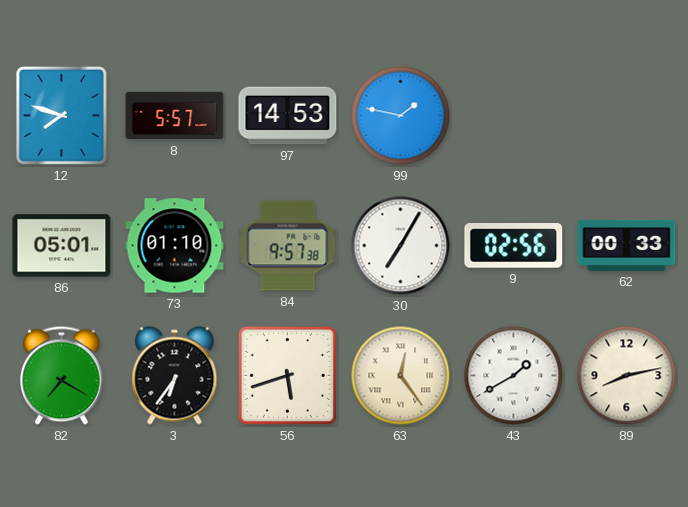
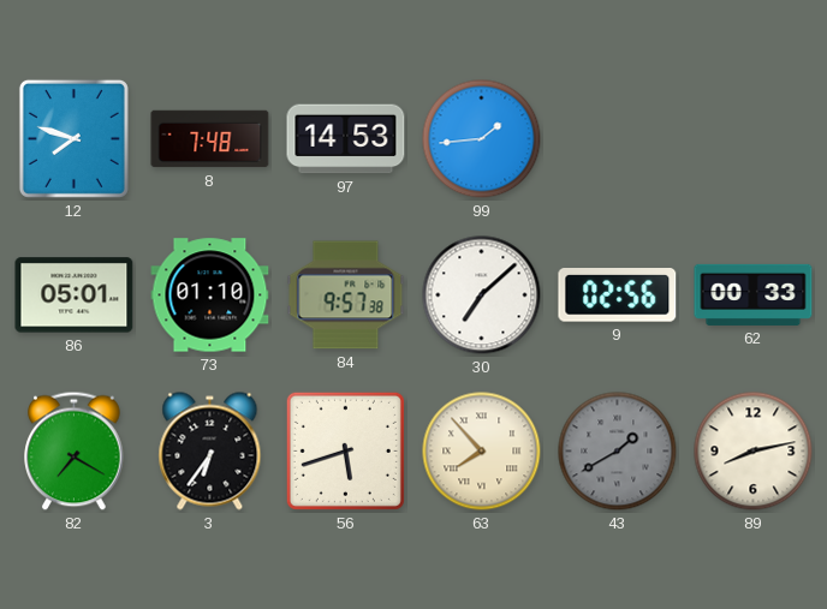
8: 5:57 -> 7:48
99: 1:47 -> 1:44
30: 7:05 -> 7:08
63: 12:24 -> 7:53
43 dial: white -> grey
